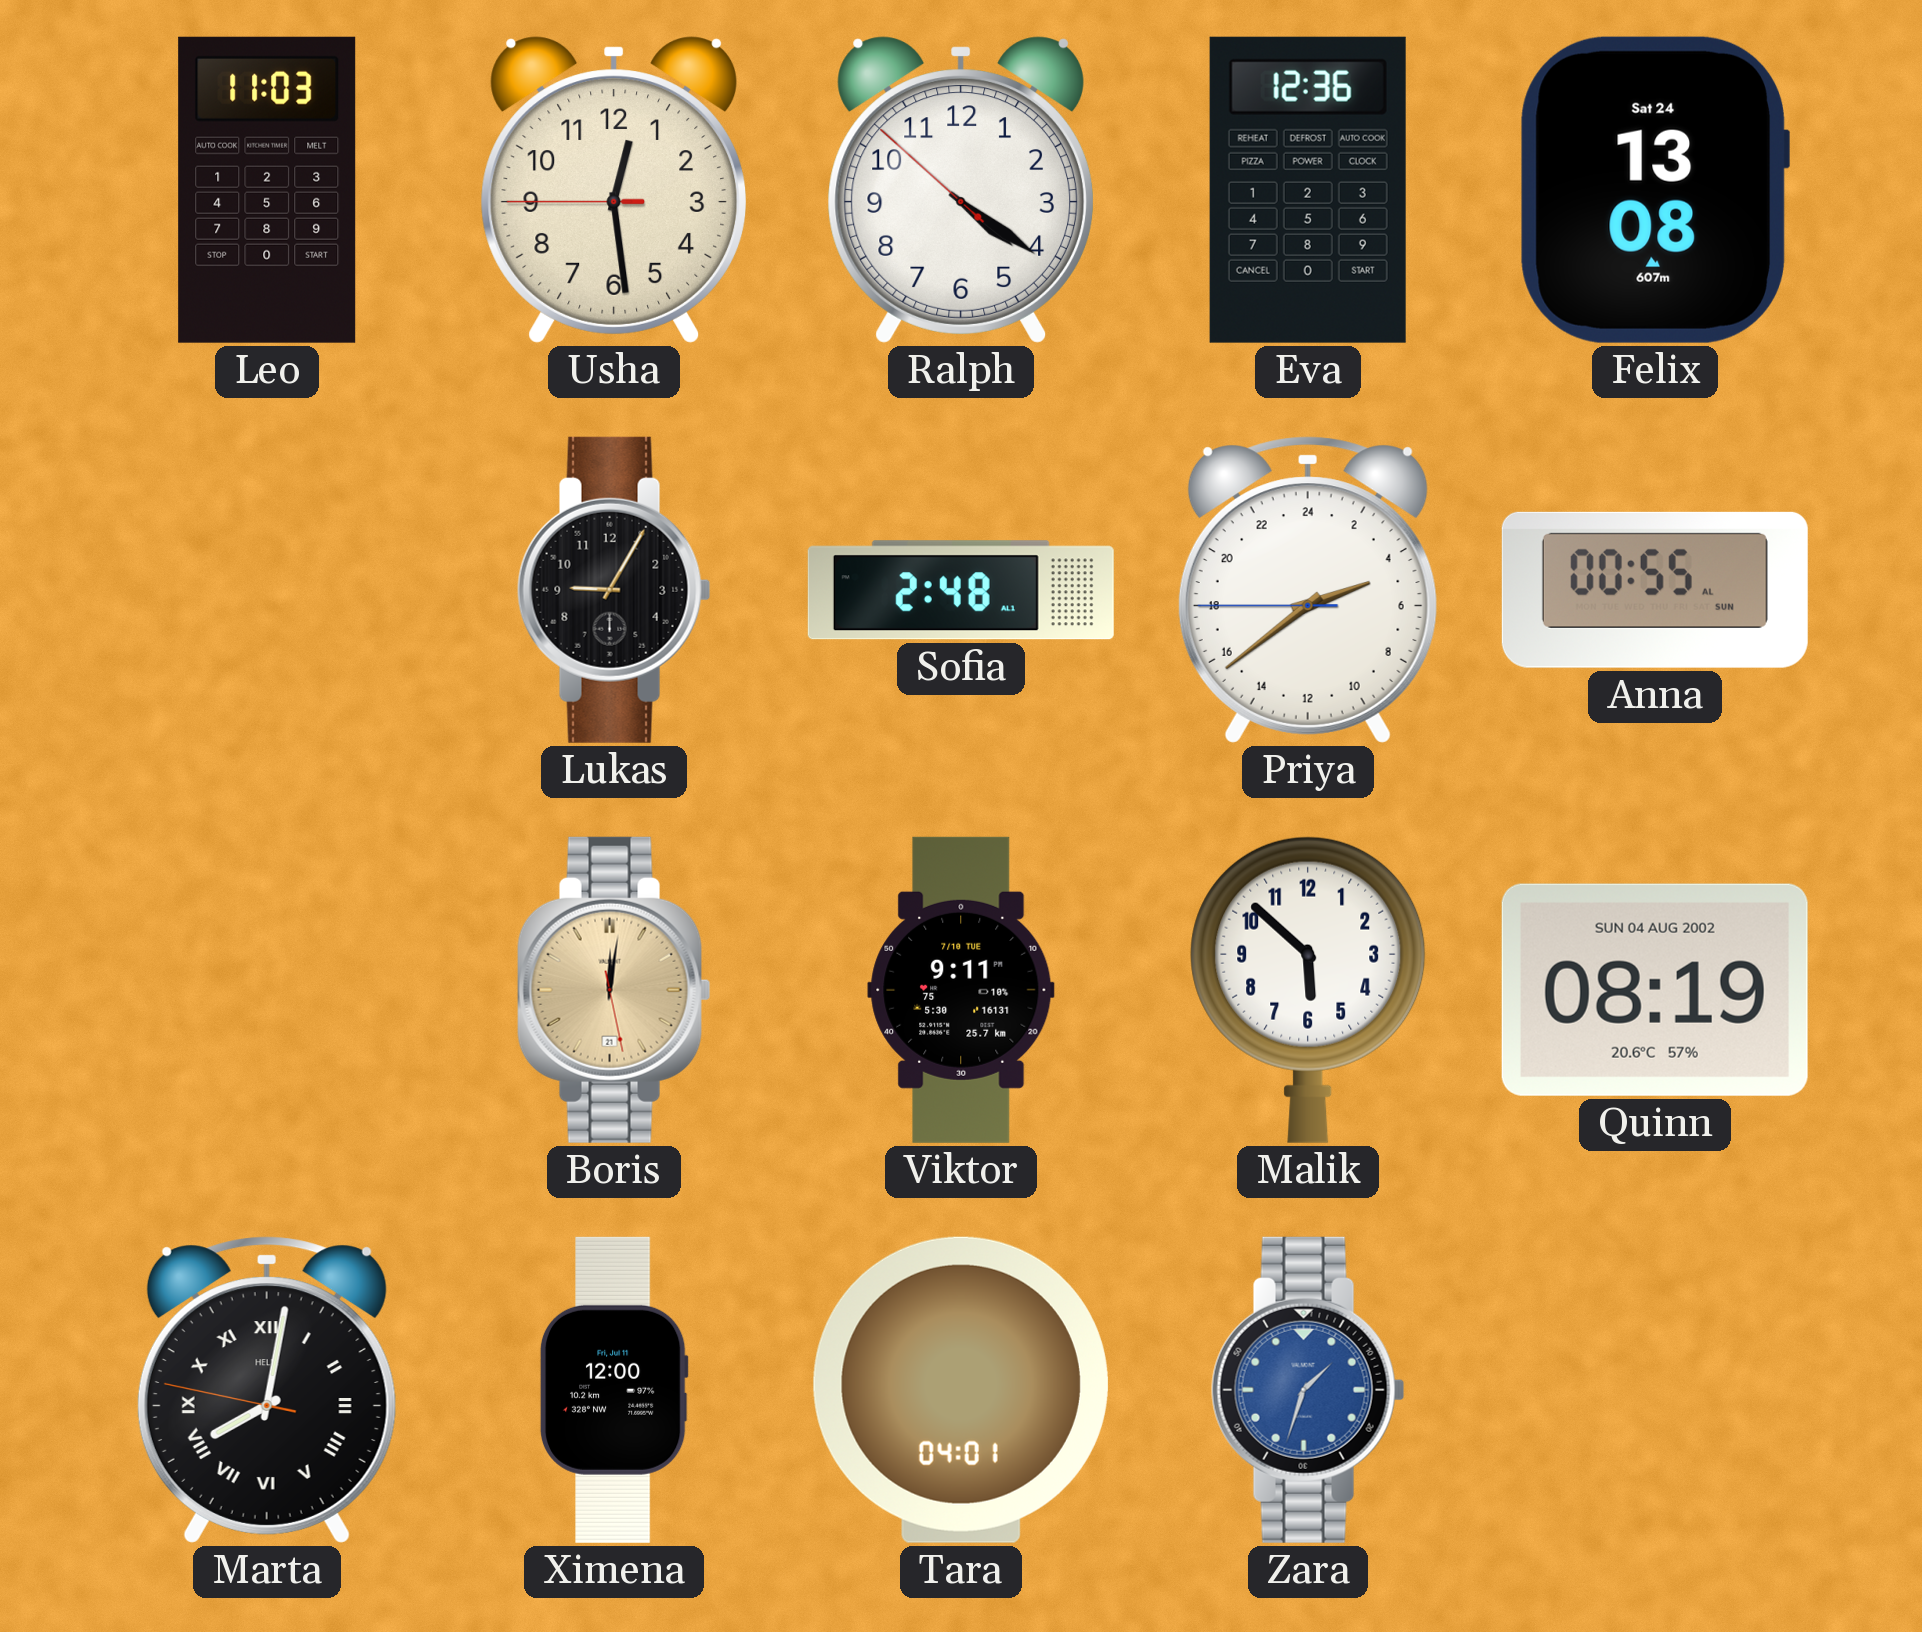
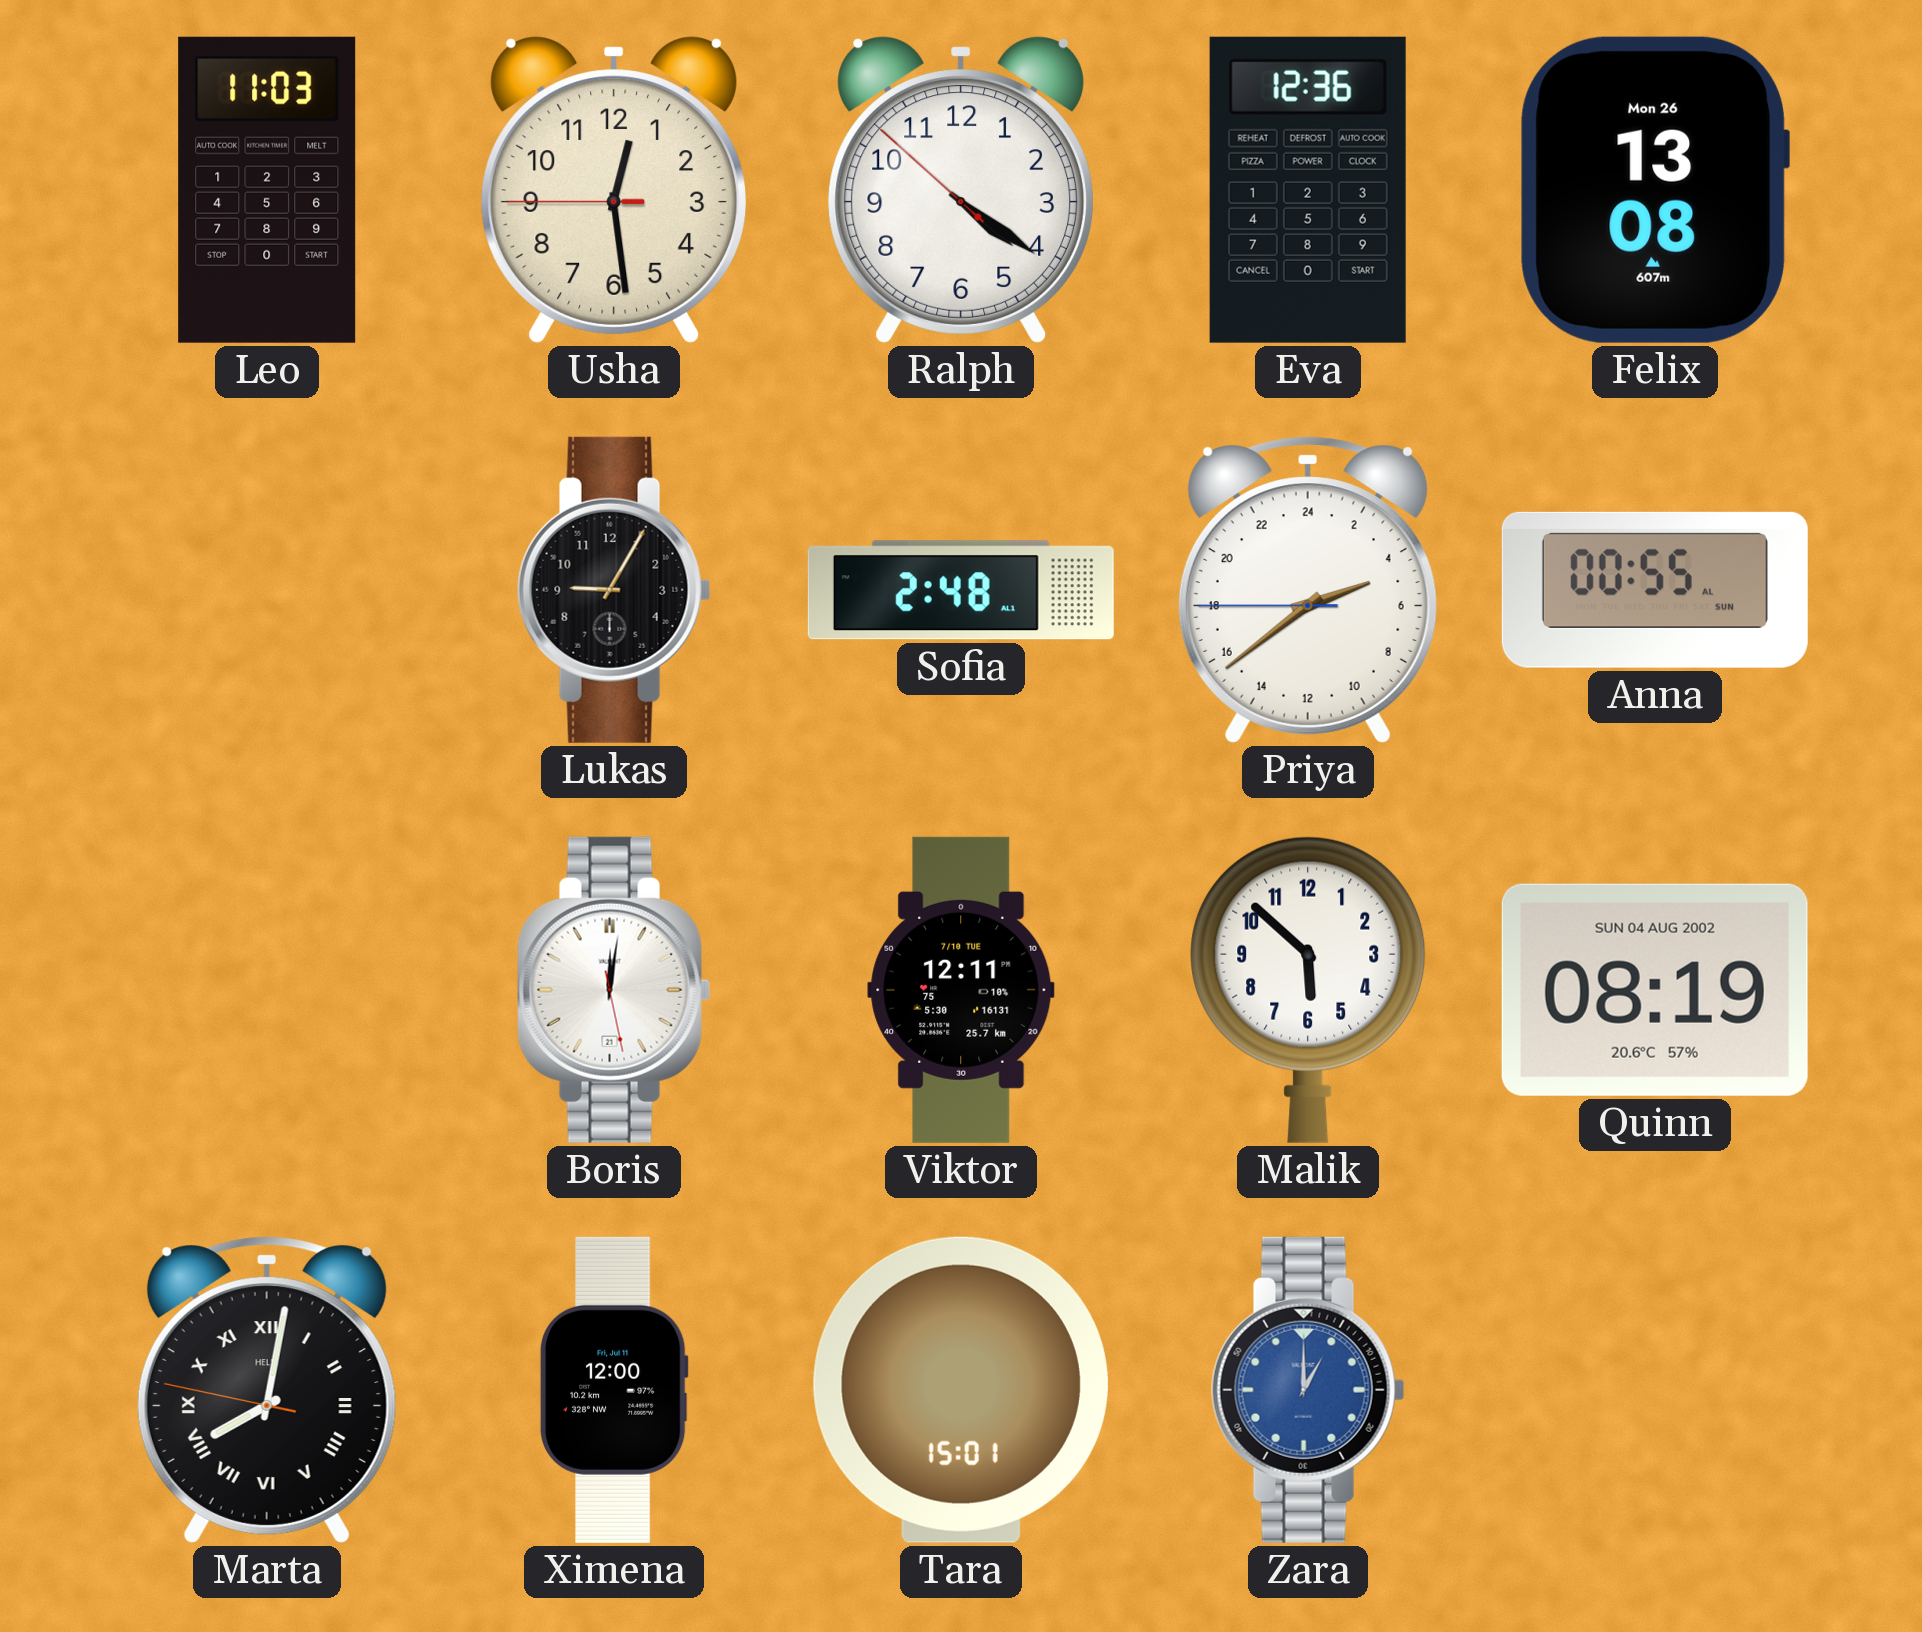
Felix date: Sat 24 -> Mon 26
Boris dial: champagne -> white
Viktor: 9:11 -> 12:11
Tara: 04:01 -> 15:01
Zara: 1:33 -> 1:00
